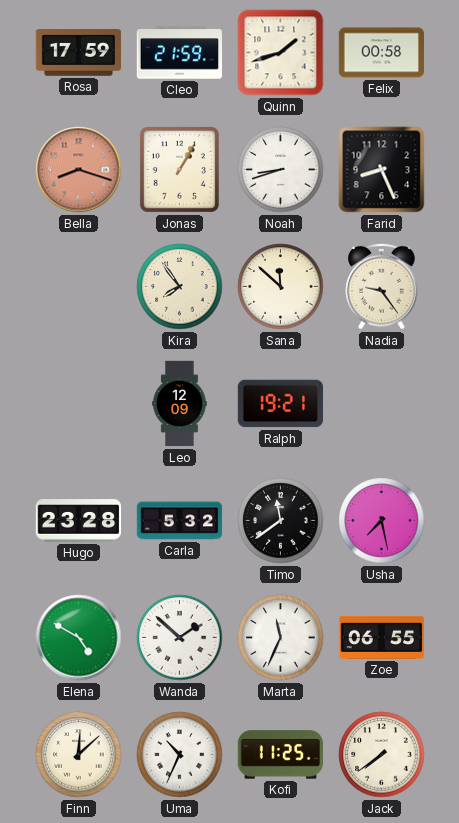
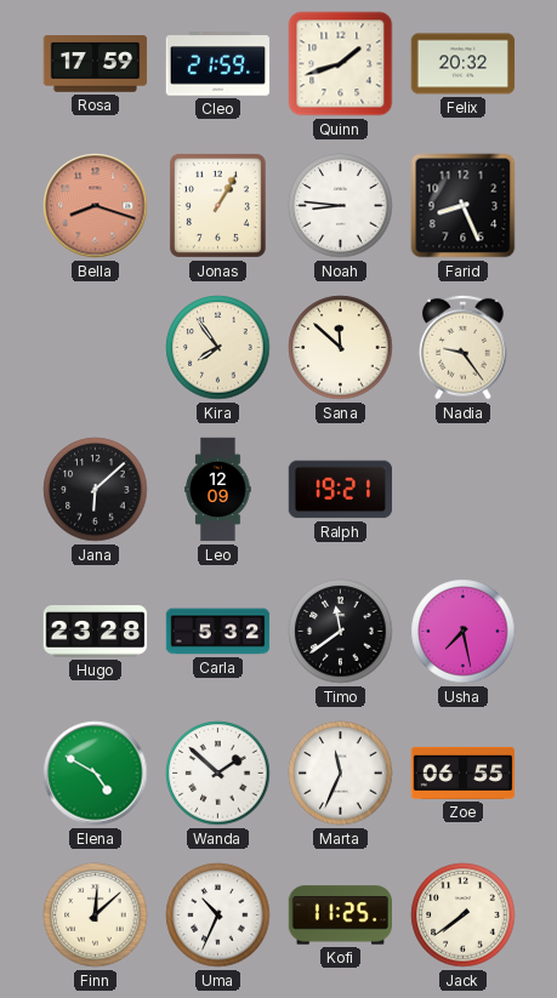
Felix: 00:58 -> 20:32
Noah: 8:42 -> 8:46
Jana: none -> 6:08
